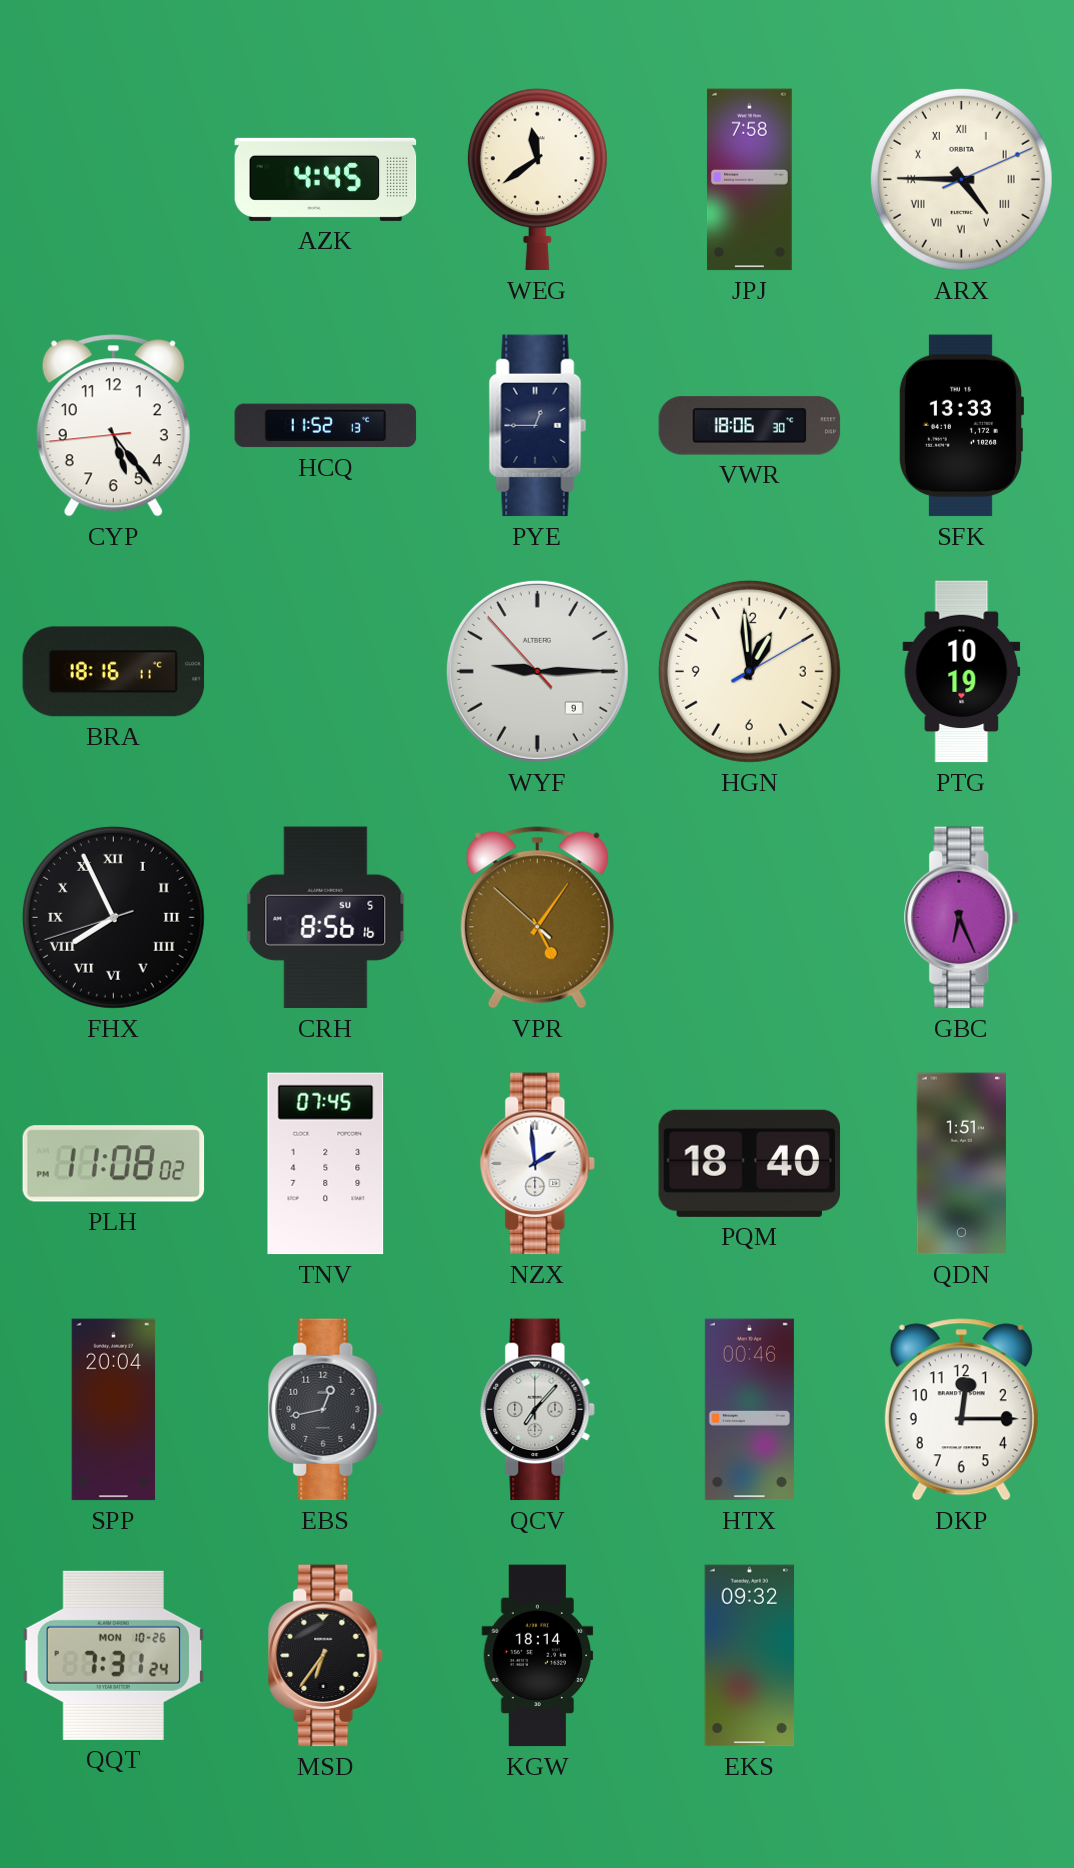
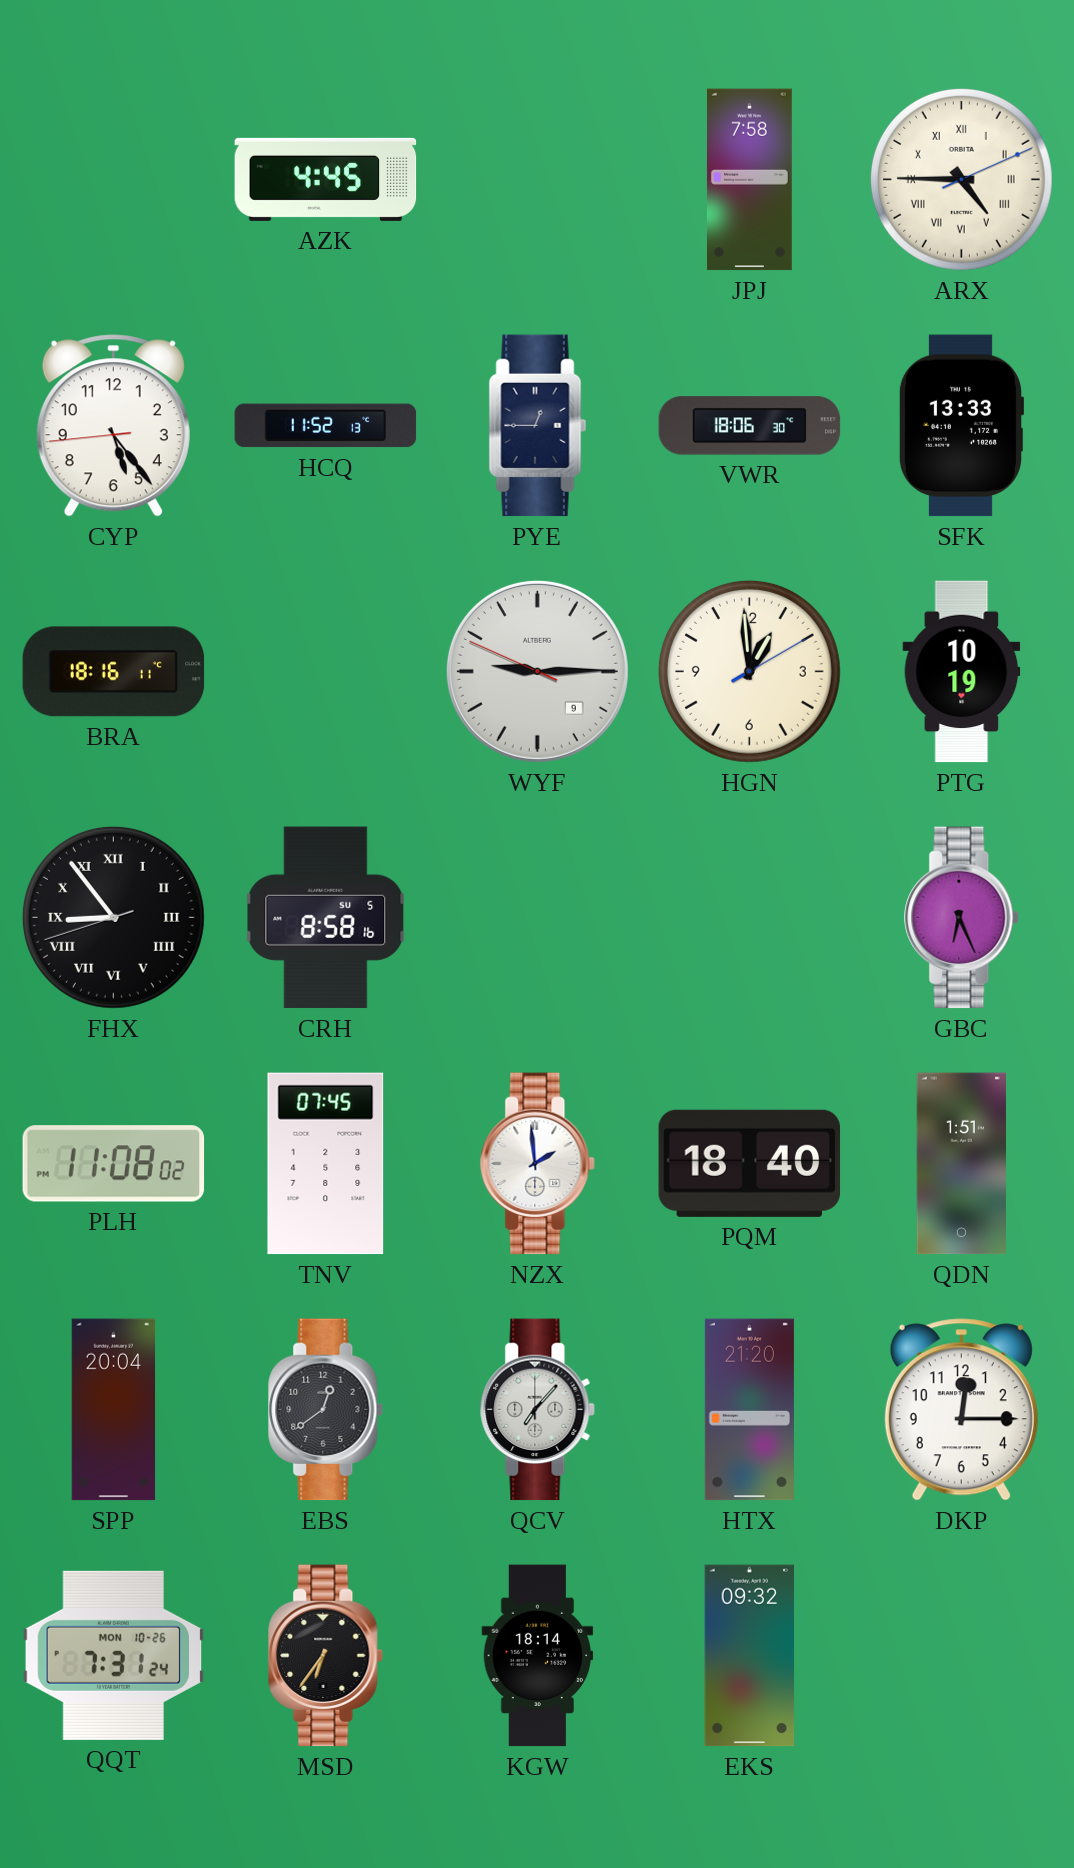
WEG: 11:39 -> none
WYF: 9:14:53 -> 9:14:49
FHX: 7:55 -> 8:53
CRH: 8:56 -> 8:58
VPR: 5:05 -> none
EBS: 12:43 -> 12:39
HTX: 00:46 -> 21:20
